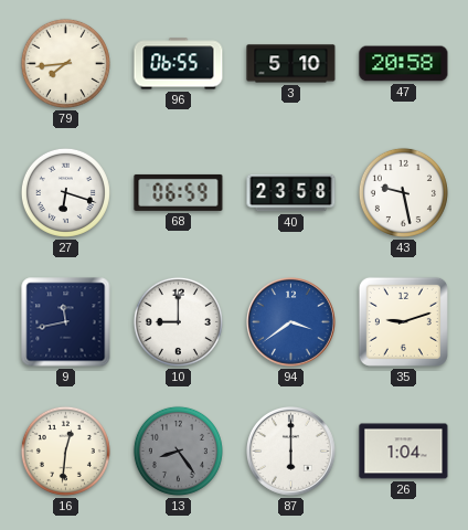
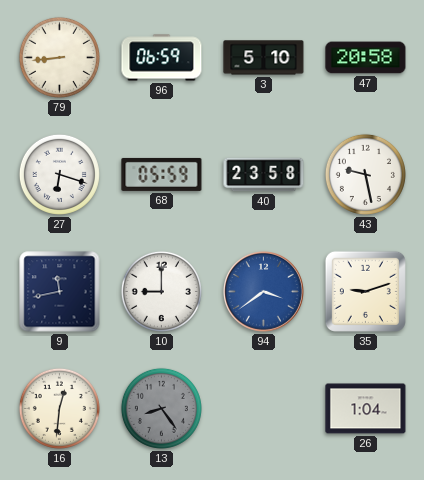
79: 7:44 -> 8:44
96: 06:55 -> 06:59
68: 06:59 -> 05:59
87: 6:00 -> none
